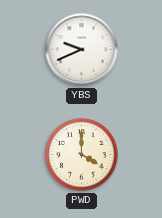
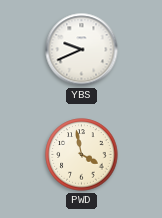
PWD: 4:00 -> 3:58
